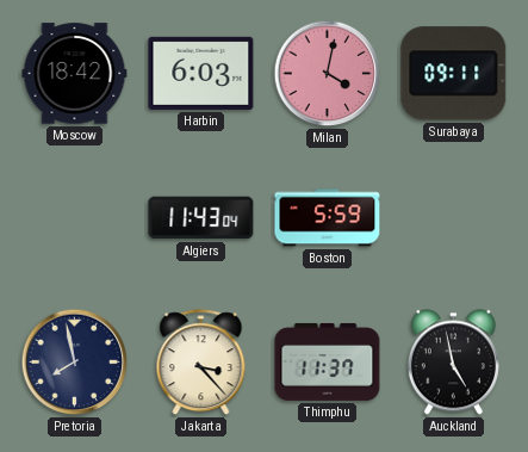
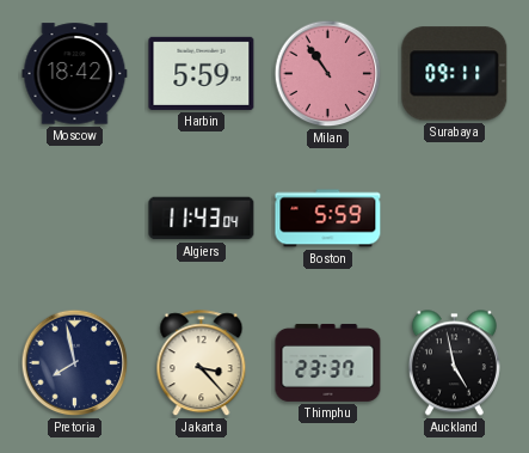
Harbin: 6:03 -> 5:59
Milan: 4:02 -> 10:54
Thimphu: 11:37 -> 23:37
